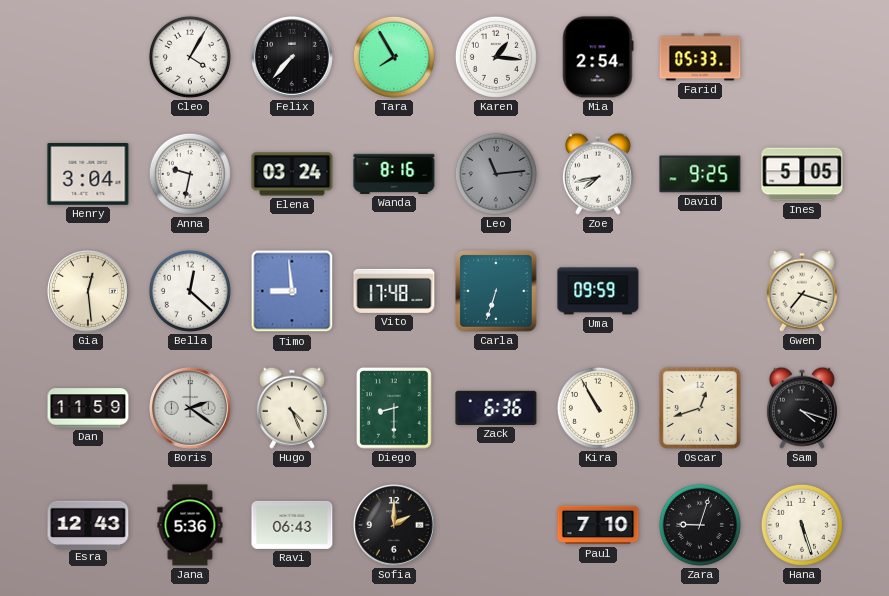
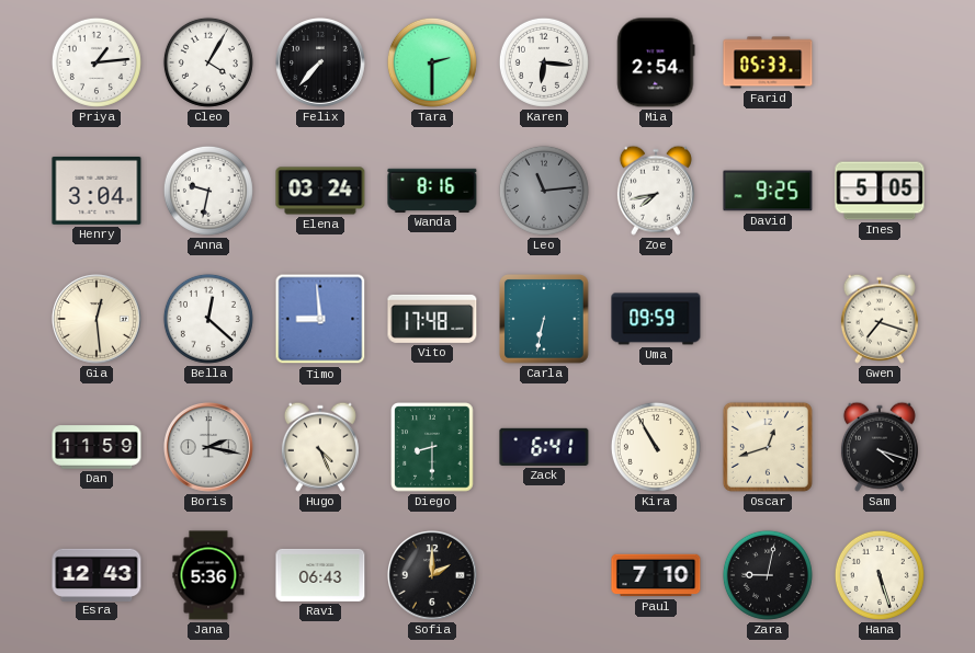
Priya: none -> 1:14
Tara: 7:55 -> 2:30
Karen: 1:16 -> 6:16
Carla: 6:33 -> 6:32
Boris: 2:21 -> 2:17
Zack: 6:36 -> 6:41
Zara: 9:03 -> 9:02
